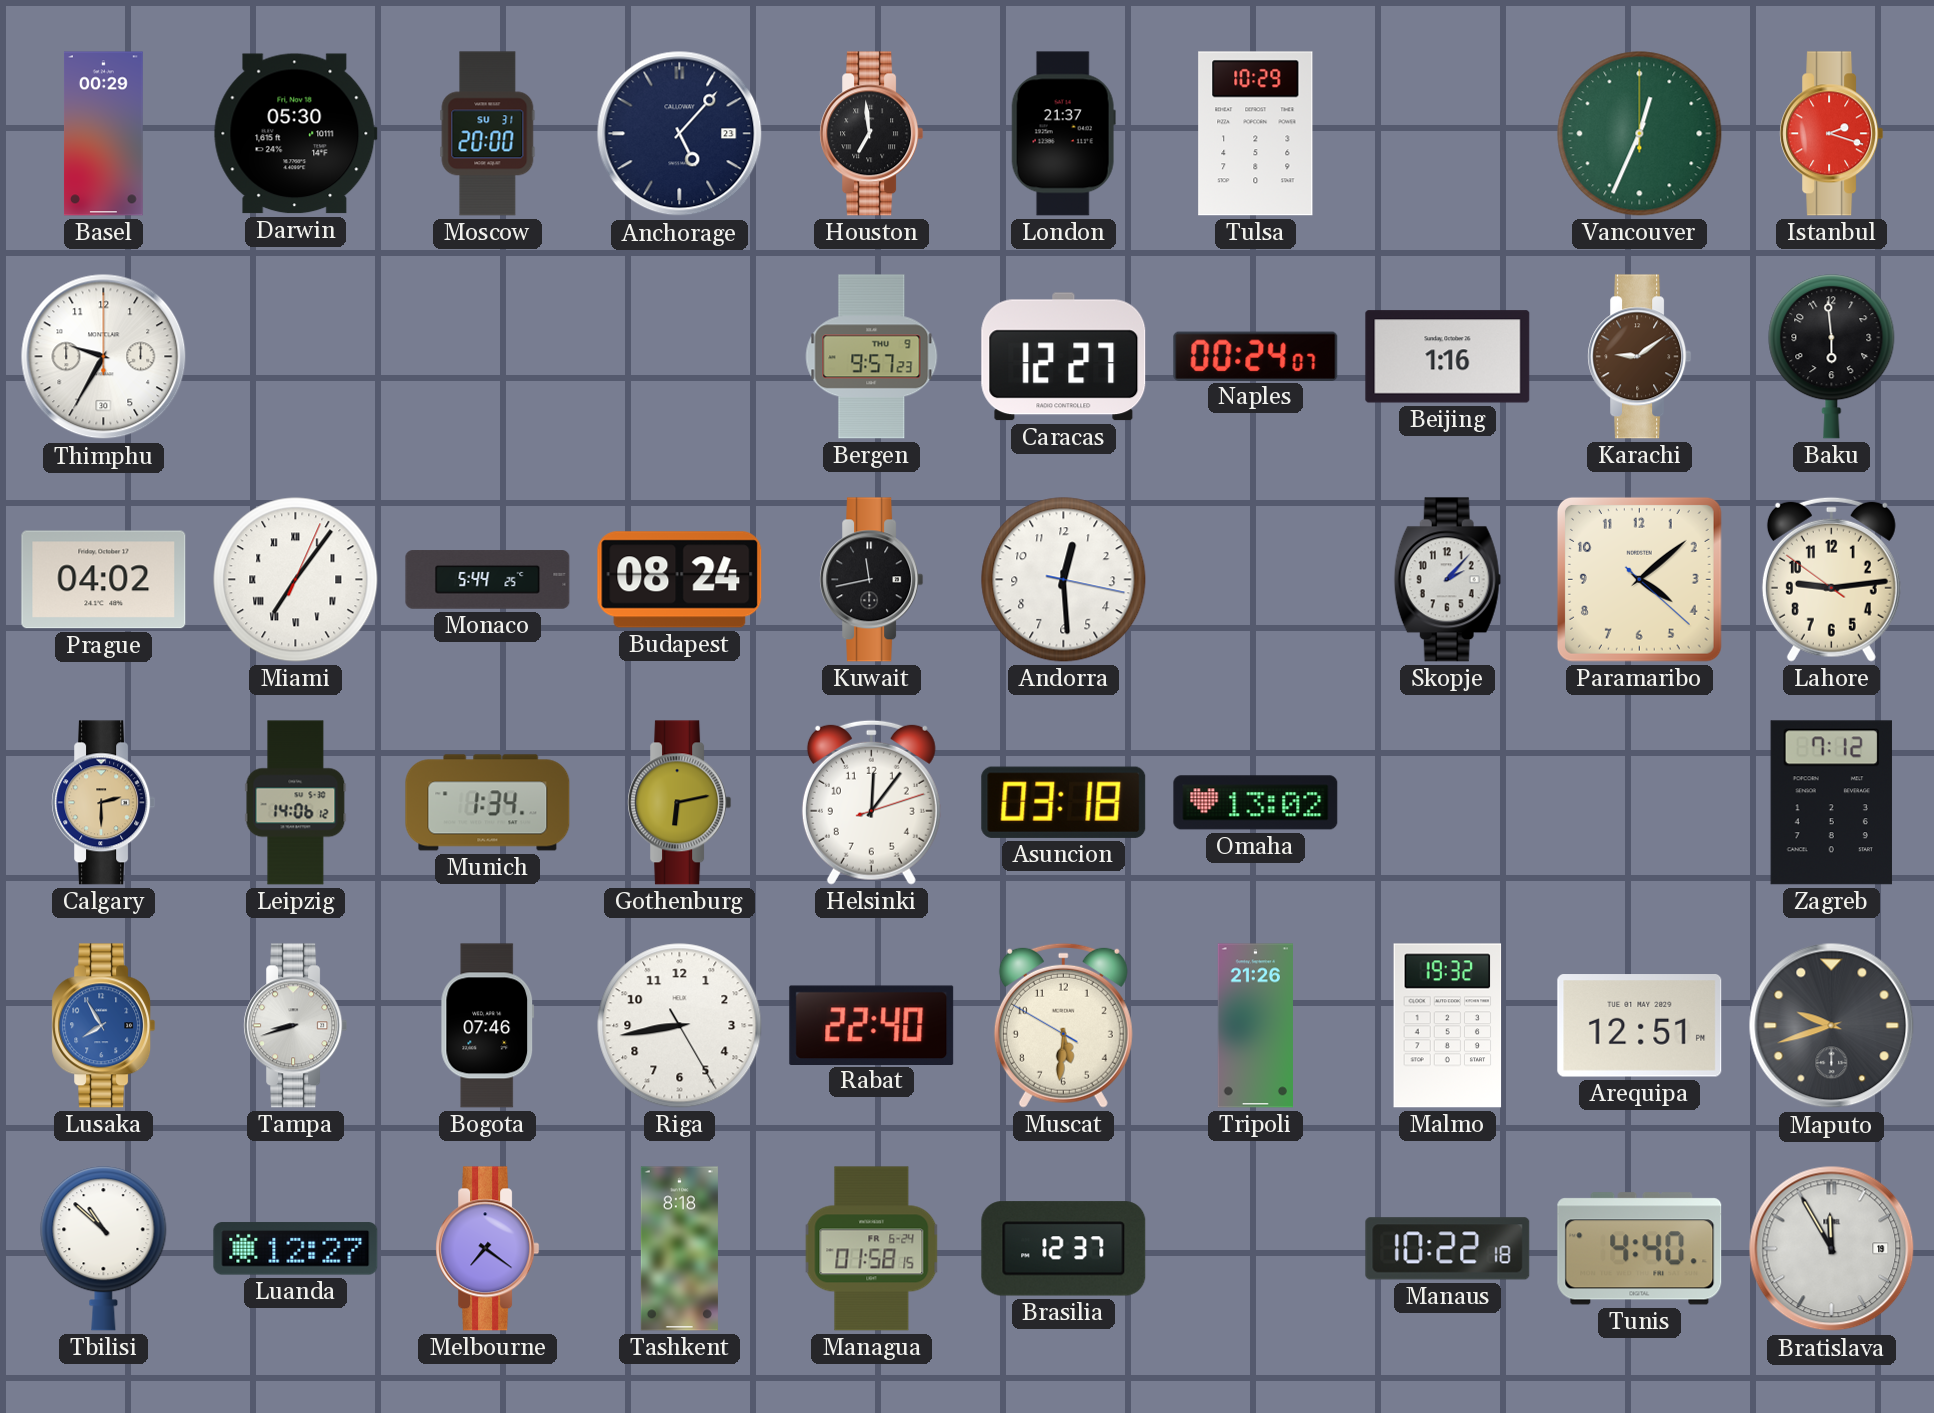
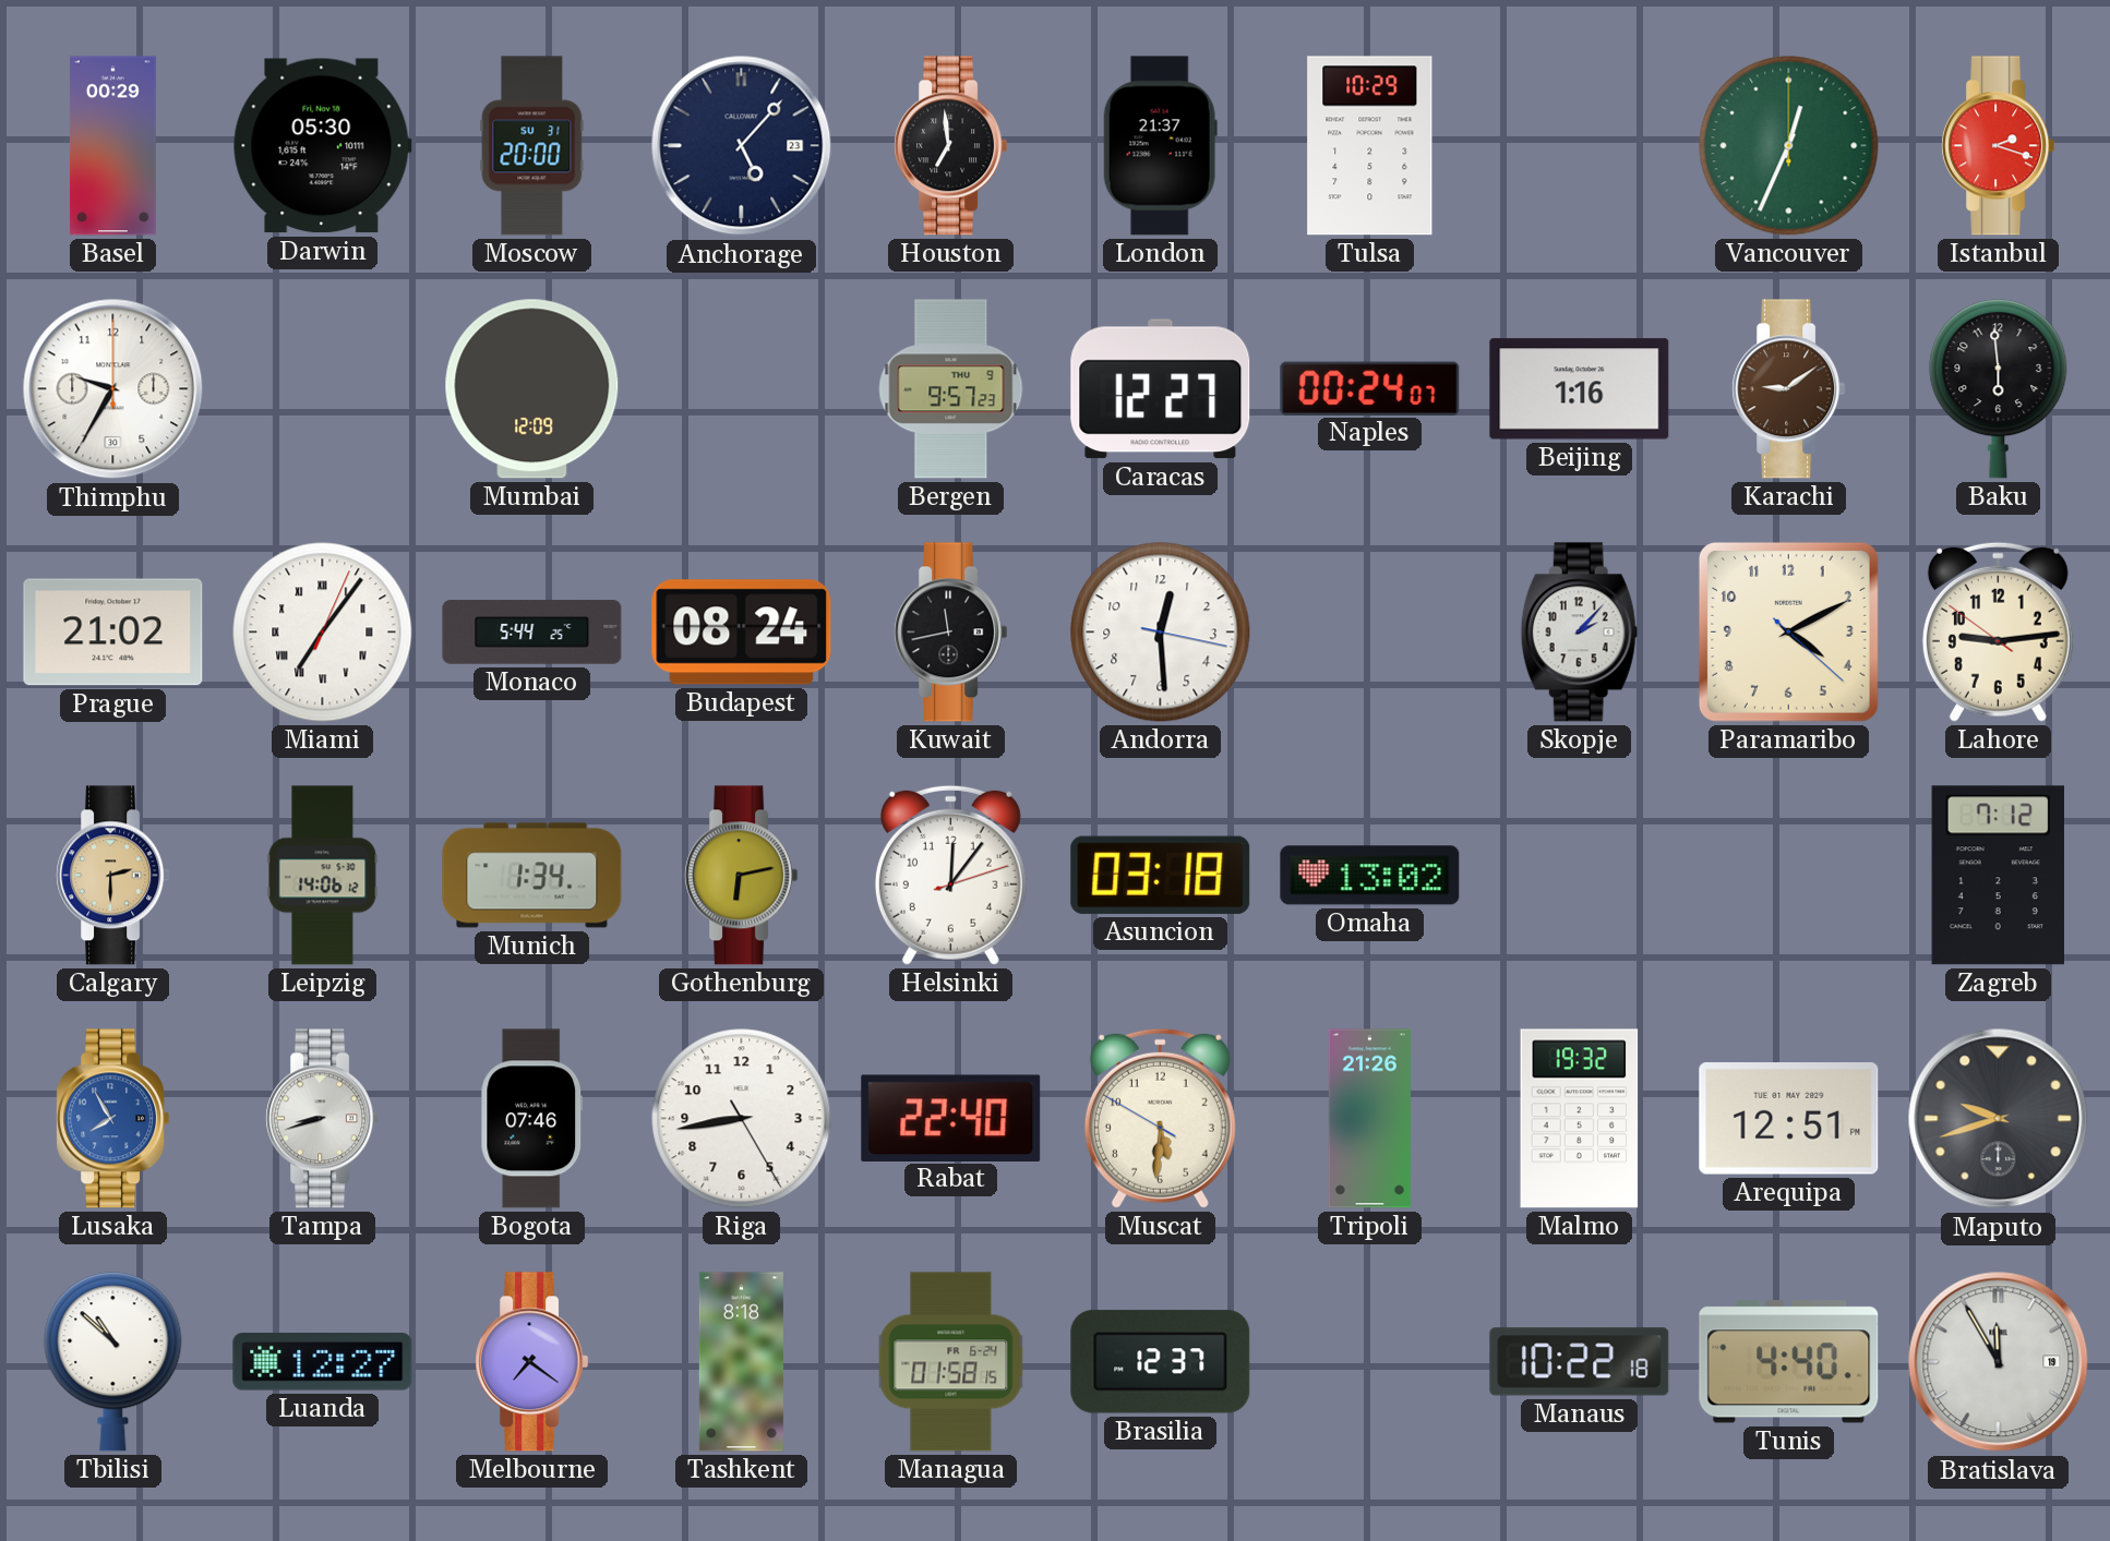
Mumbai: none -> 12:09
Prague: 04:02 -> 21:02
Paramaribo: 4:08 -> 4:10
